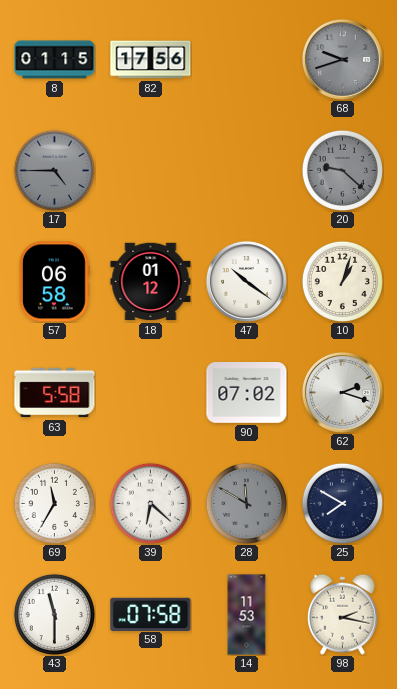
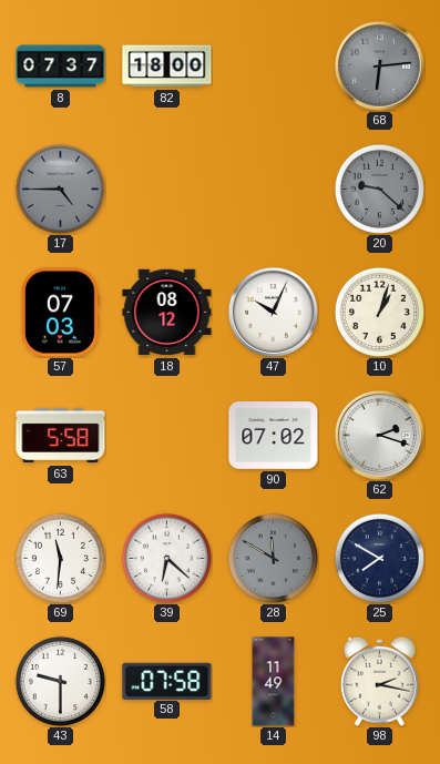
8: 01:15 -> 07:37
82: 17:56 -> 18:00
68: 9:42 -> 6:14
57: 06:58 -> 07:03
18: 01:12 -> 08:12
47: 10:21 -> 10:04
69: 11:35 -> 11:31
43: 11:30 -> 9:30
14: 11:53 -> 11:49
